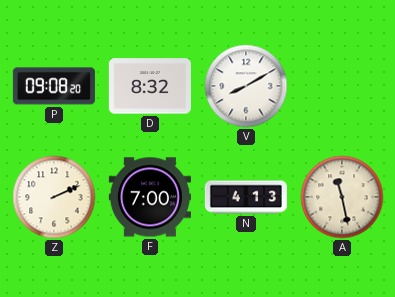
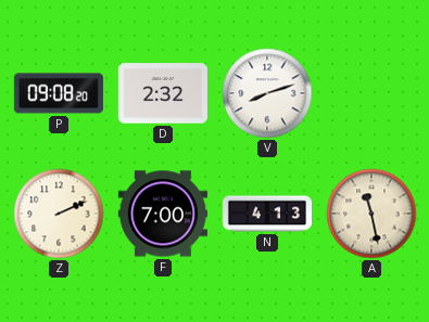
D: 8:32 -> 2:32
V: 8:10 -> 8:12
